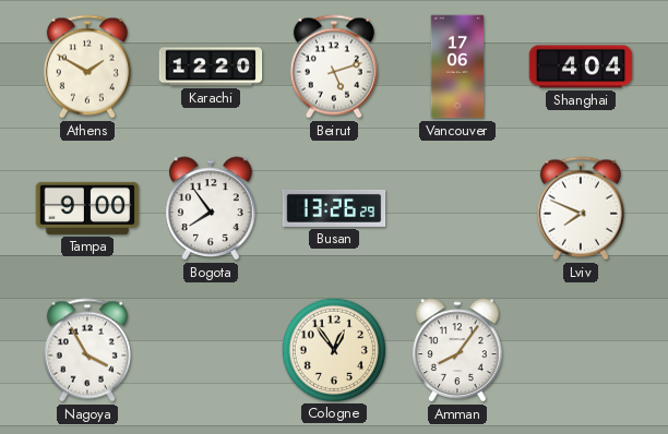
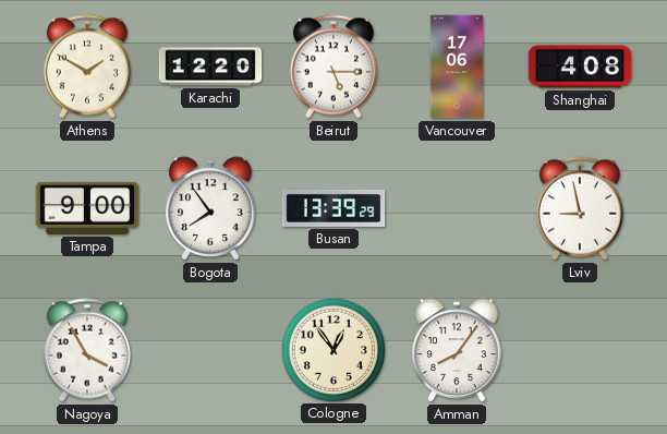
Beirut: 5:12 -> 5:15
Shanghai: 4:04 -> 4:08
Busan: 13:26 -> 13:39
Lviv: 7:49 -> 8:58
